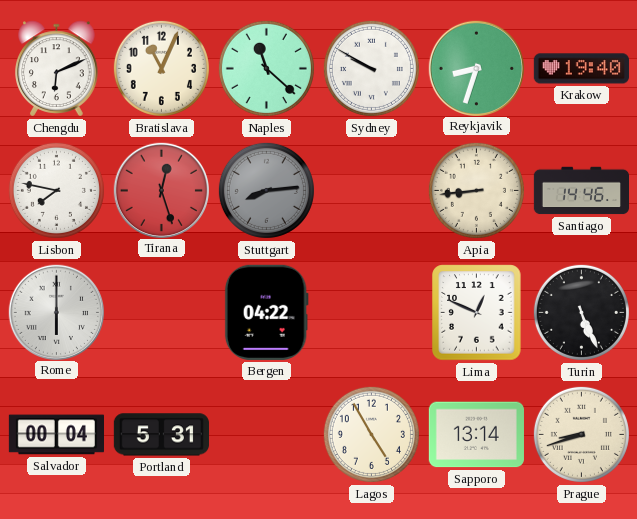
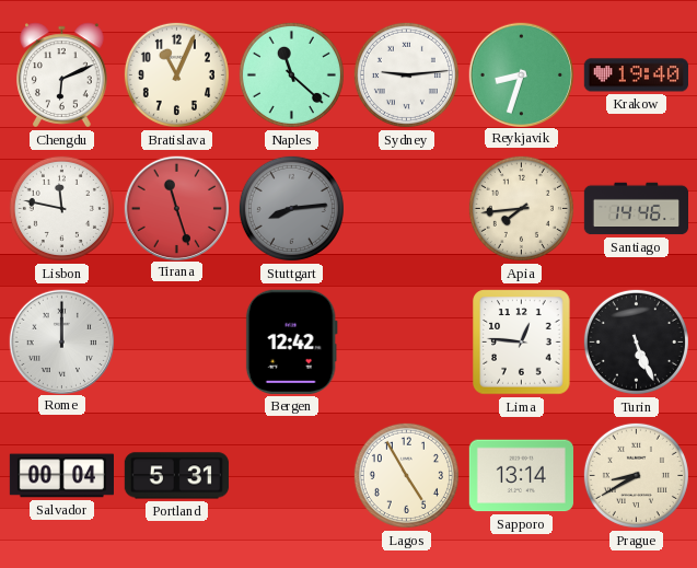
Sydney: 9:50 -> 9:14
Lisbon: 7:47 -> 11:47
Tirana: 12:27 -> 11:27
Apia: 8:44 -> 7:44
Rome: 6:00 -> 12:00
Bergen: 04:22 -> 12:42
Lima: 12:49 -> 12:46
Prague: 8:42 -> 8:40
